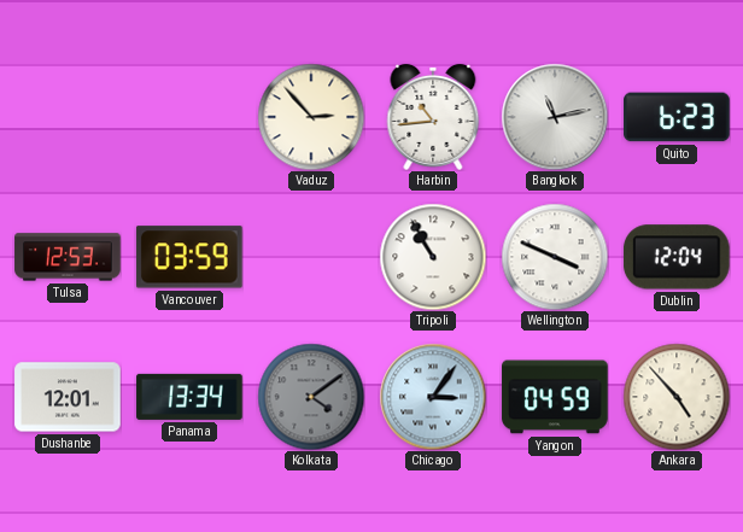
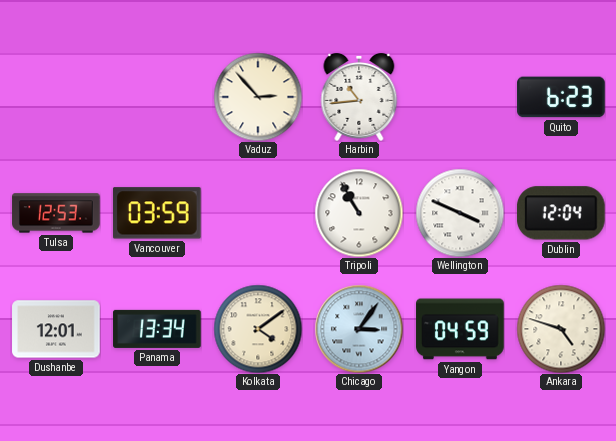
Bangkok: 11:13 -> none
Kolkata dial: grey -> cream
Ankara: 4:53 -> 4:48
